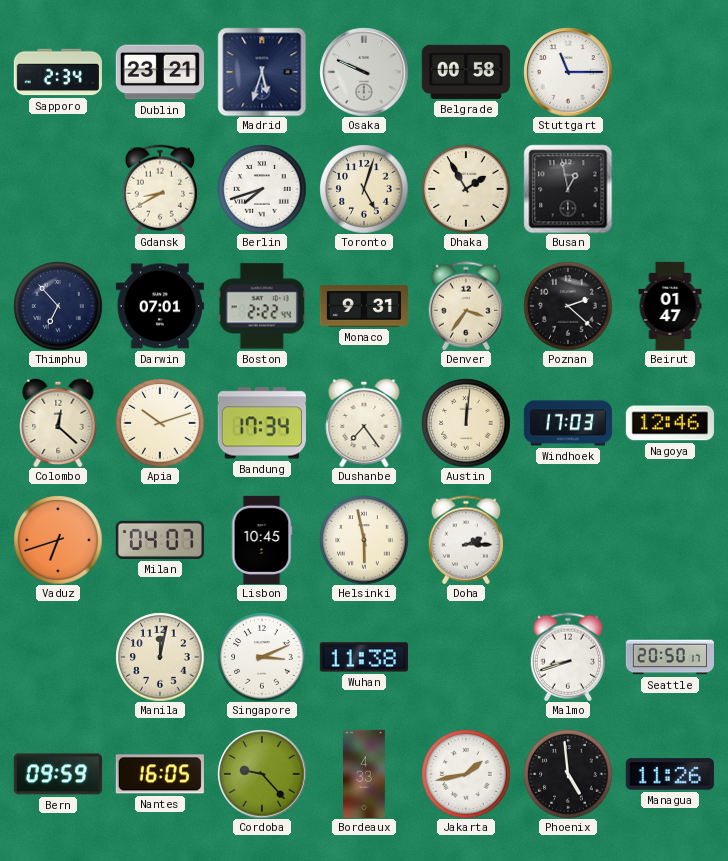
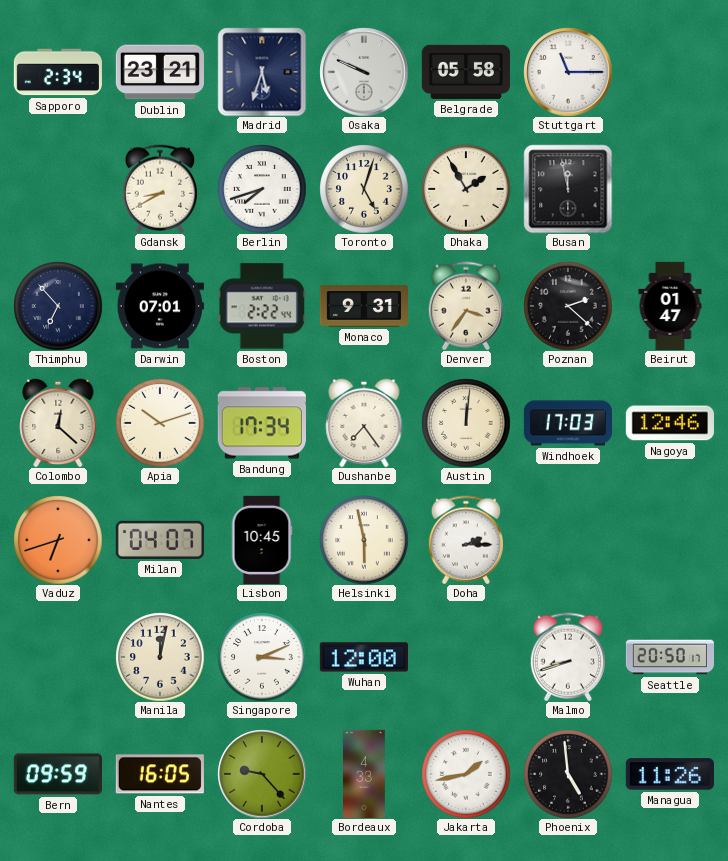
Belgrade: 00:58 -> 05:58
Busan: 12:58 -> 11:58
Wuhan: 11:38 -> 12:00
